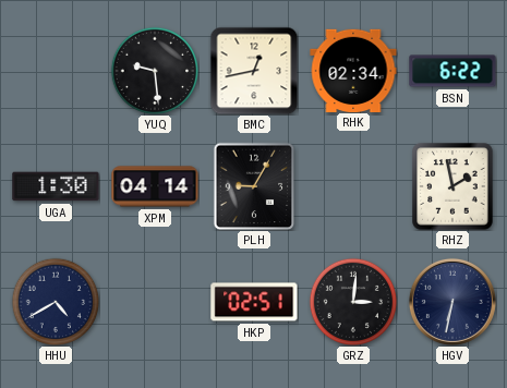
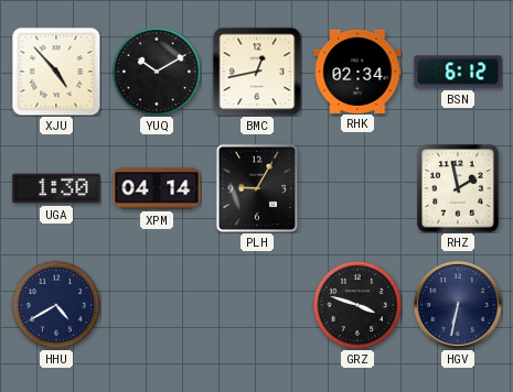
XJU: none -> 4:53
YUQ: 9:29 -> 10:10
BSN: 6:22 -> 6:12
HKP: 02:51 -> none
GRZ: 3:01 -> 3:48
